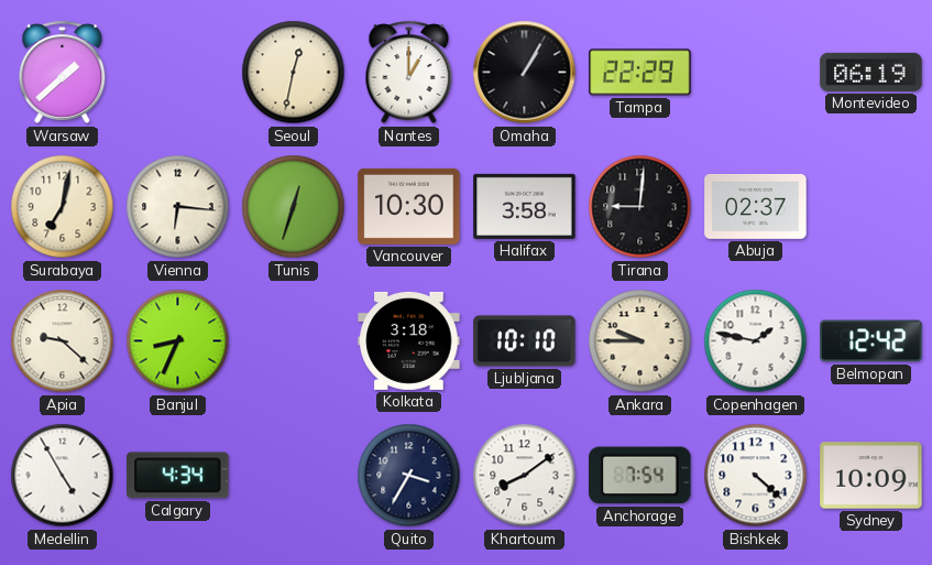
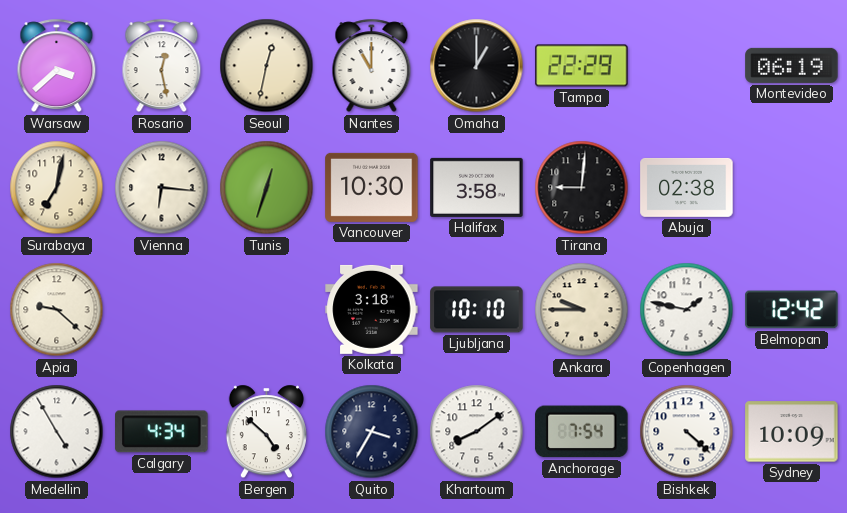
Warsaw: 1:38 -> 3:38
Rosario: none -> 12:28
Nantes: 1:00 -> 11:00
Omaha: 1:05 -> 1:00
Abuja: 02:37 -> 02:38
Banjul: 8:34 -> none
Bergen: none -> 4:52
